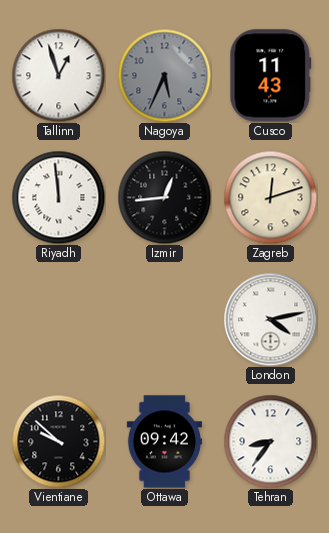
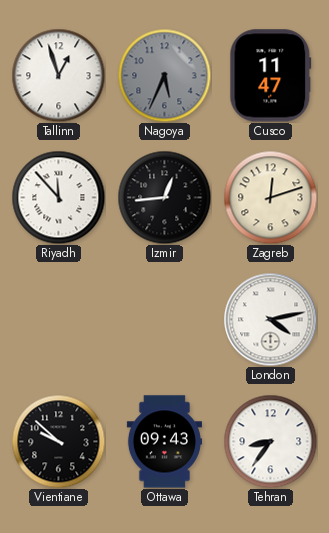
Cusco: 11:43 -> 11:47
Riyadh: 11:59 -> 11:53
Ottawa: 09:42 -> 09:43
